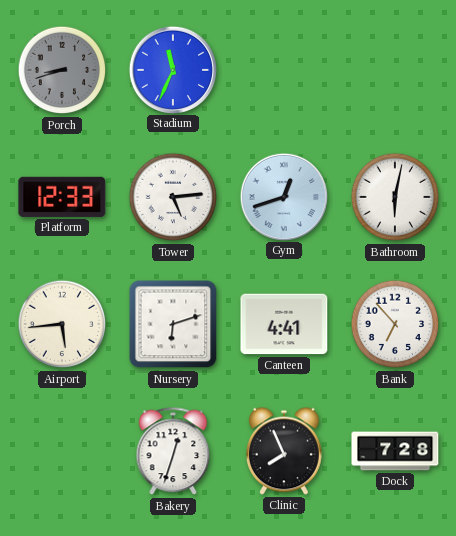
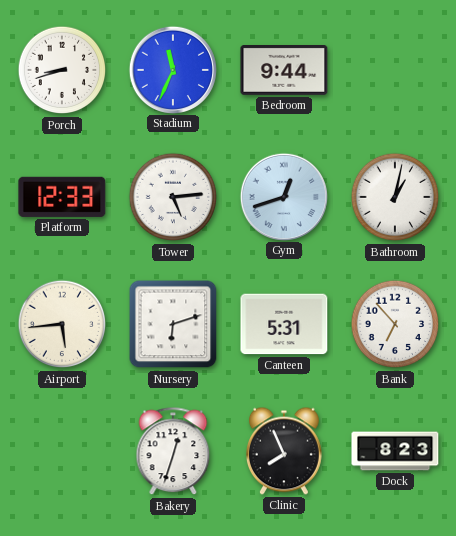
Porch dial: grey -> white
Bedroom: none -> 9:44
Bathroom: 6:02 -> 1:02
Canteen: 4:41 -> 5:31
Dock: 7:28 -> 8:23
